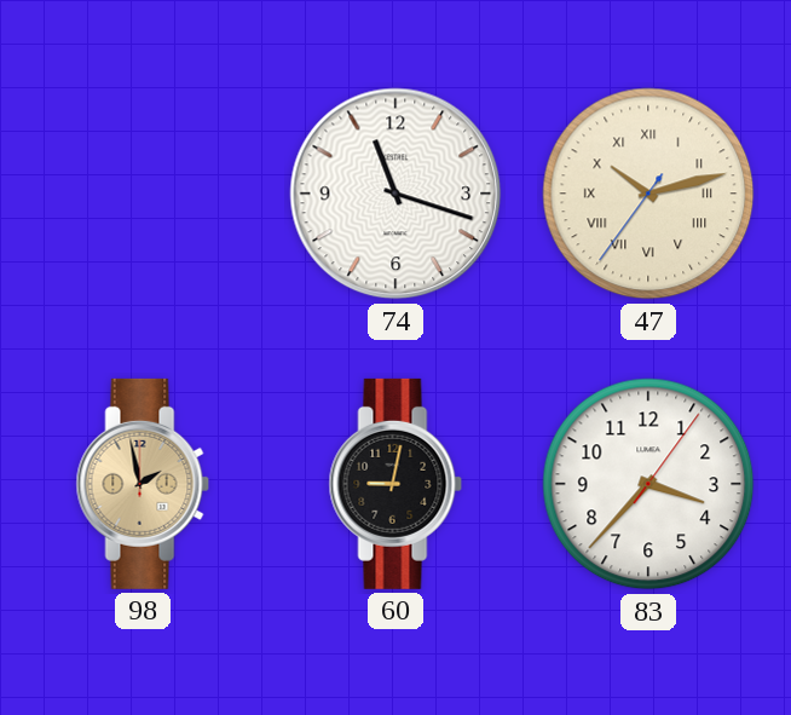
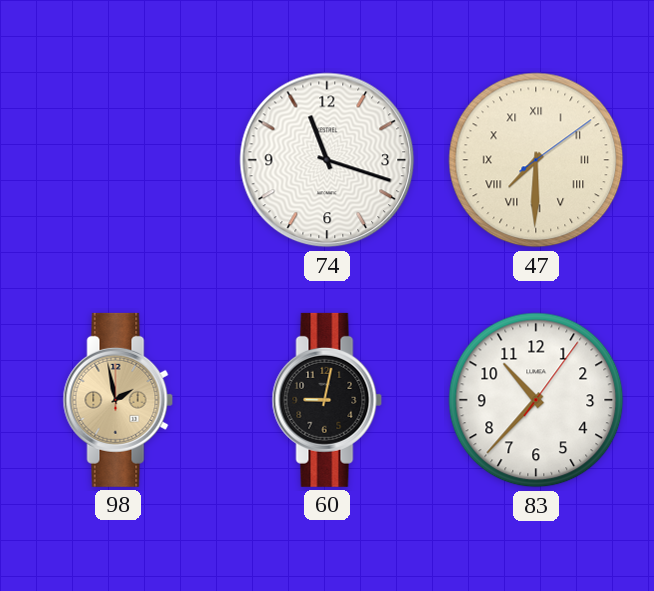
47: 10:12 -> 7:30
83: 3:37 -> 10:37
